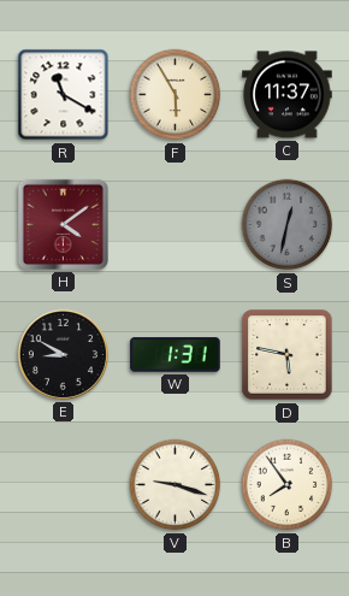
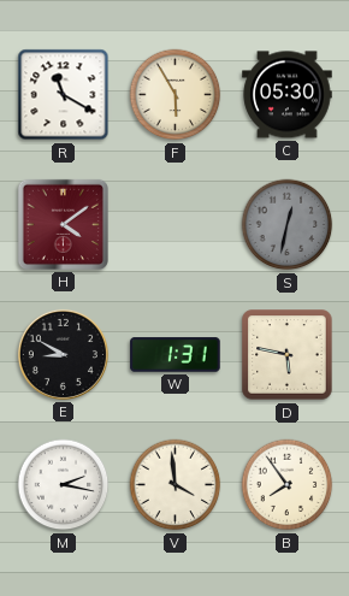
C: 11:37 -> 05:30
M: none -> 2:17
V: 9:18 -> 3:59
